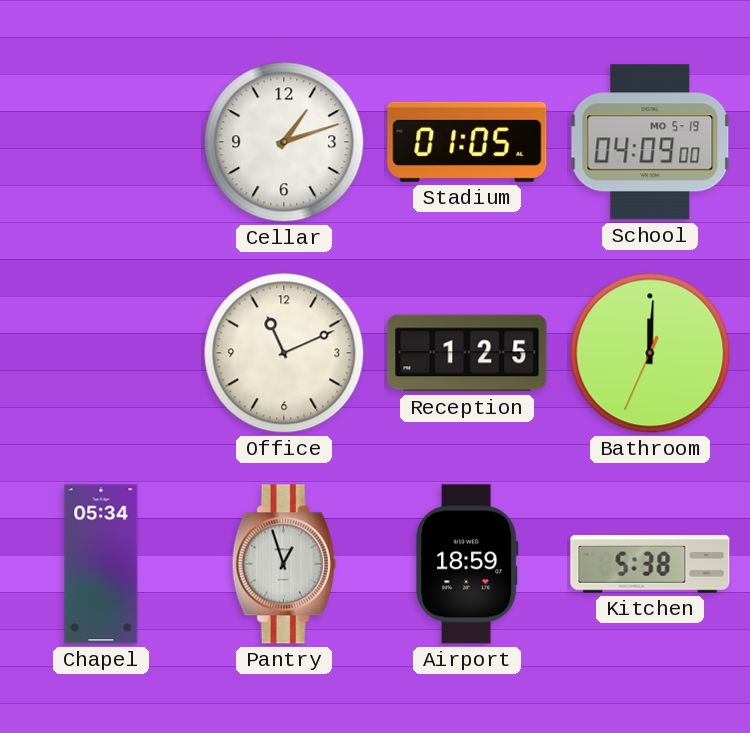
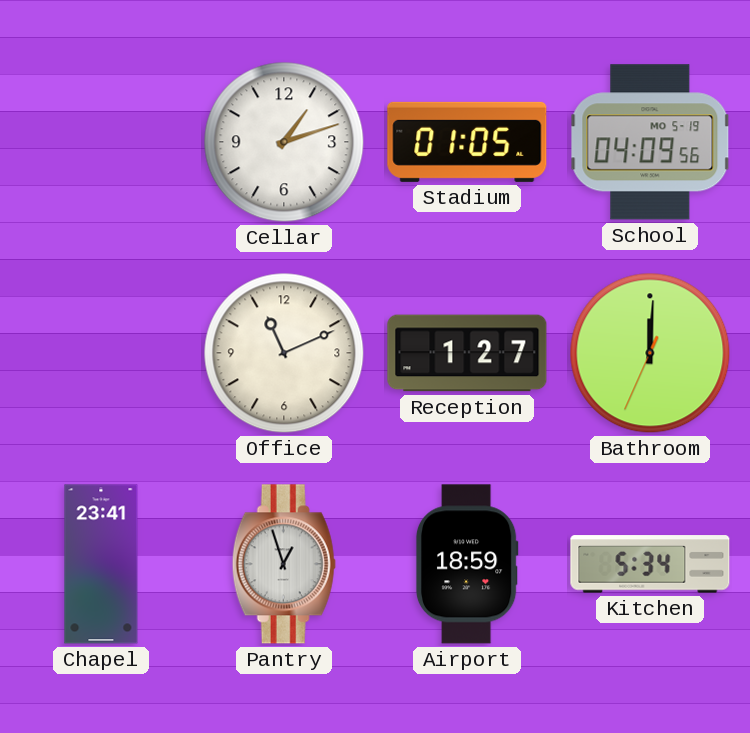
School: 04:09:00 -> 04:09:56
Reception: 1:25 -> 1:27
Chapel: 05:34 -> 23:41
Kitchen: 5:38 -> 5:34
